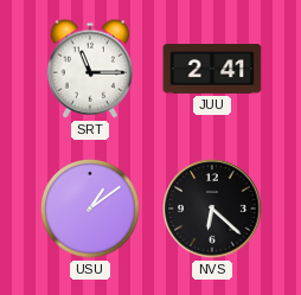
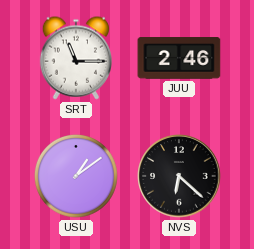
JUU: 2:41 -> 2:46
